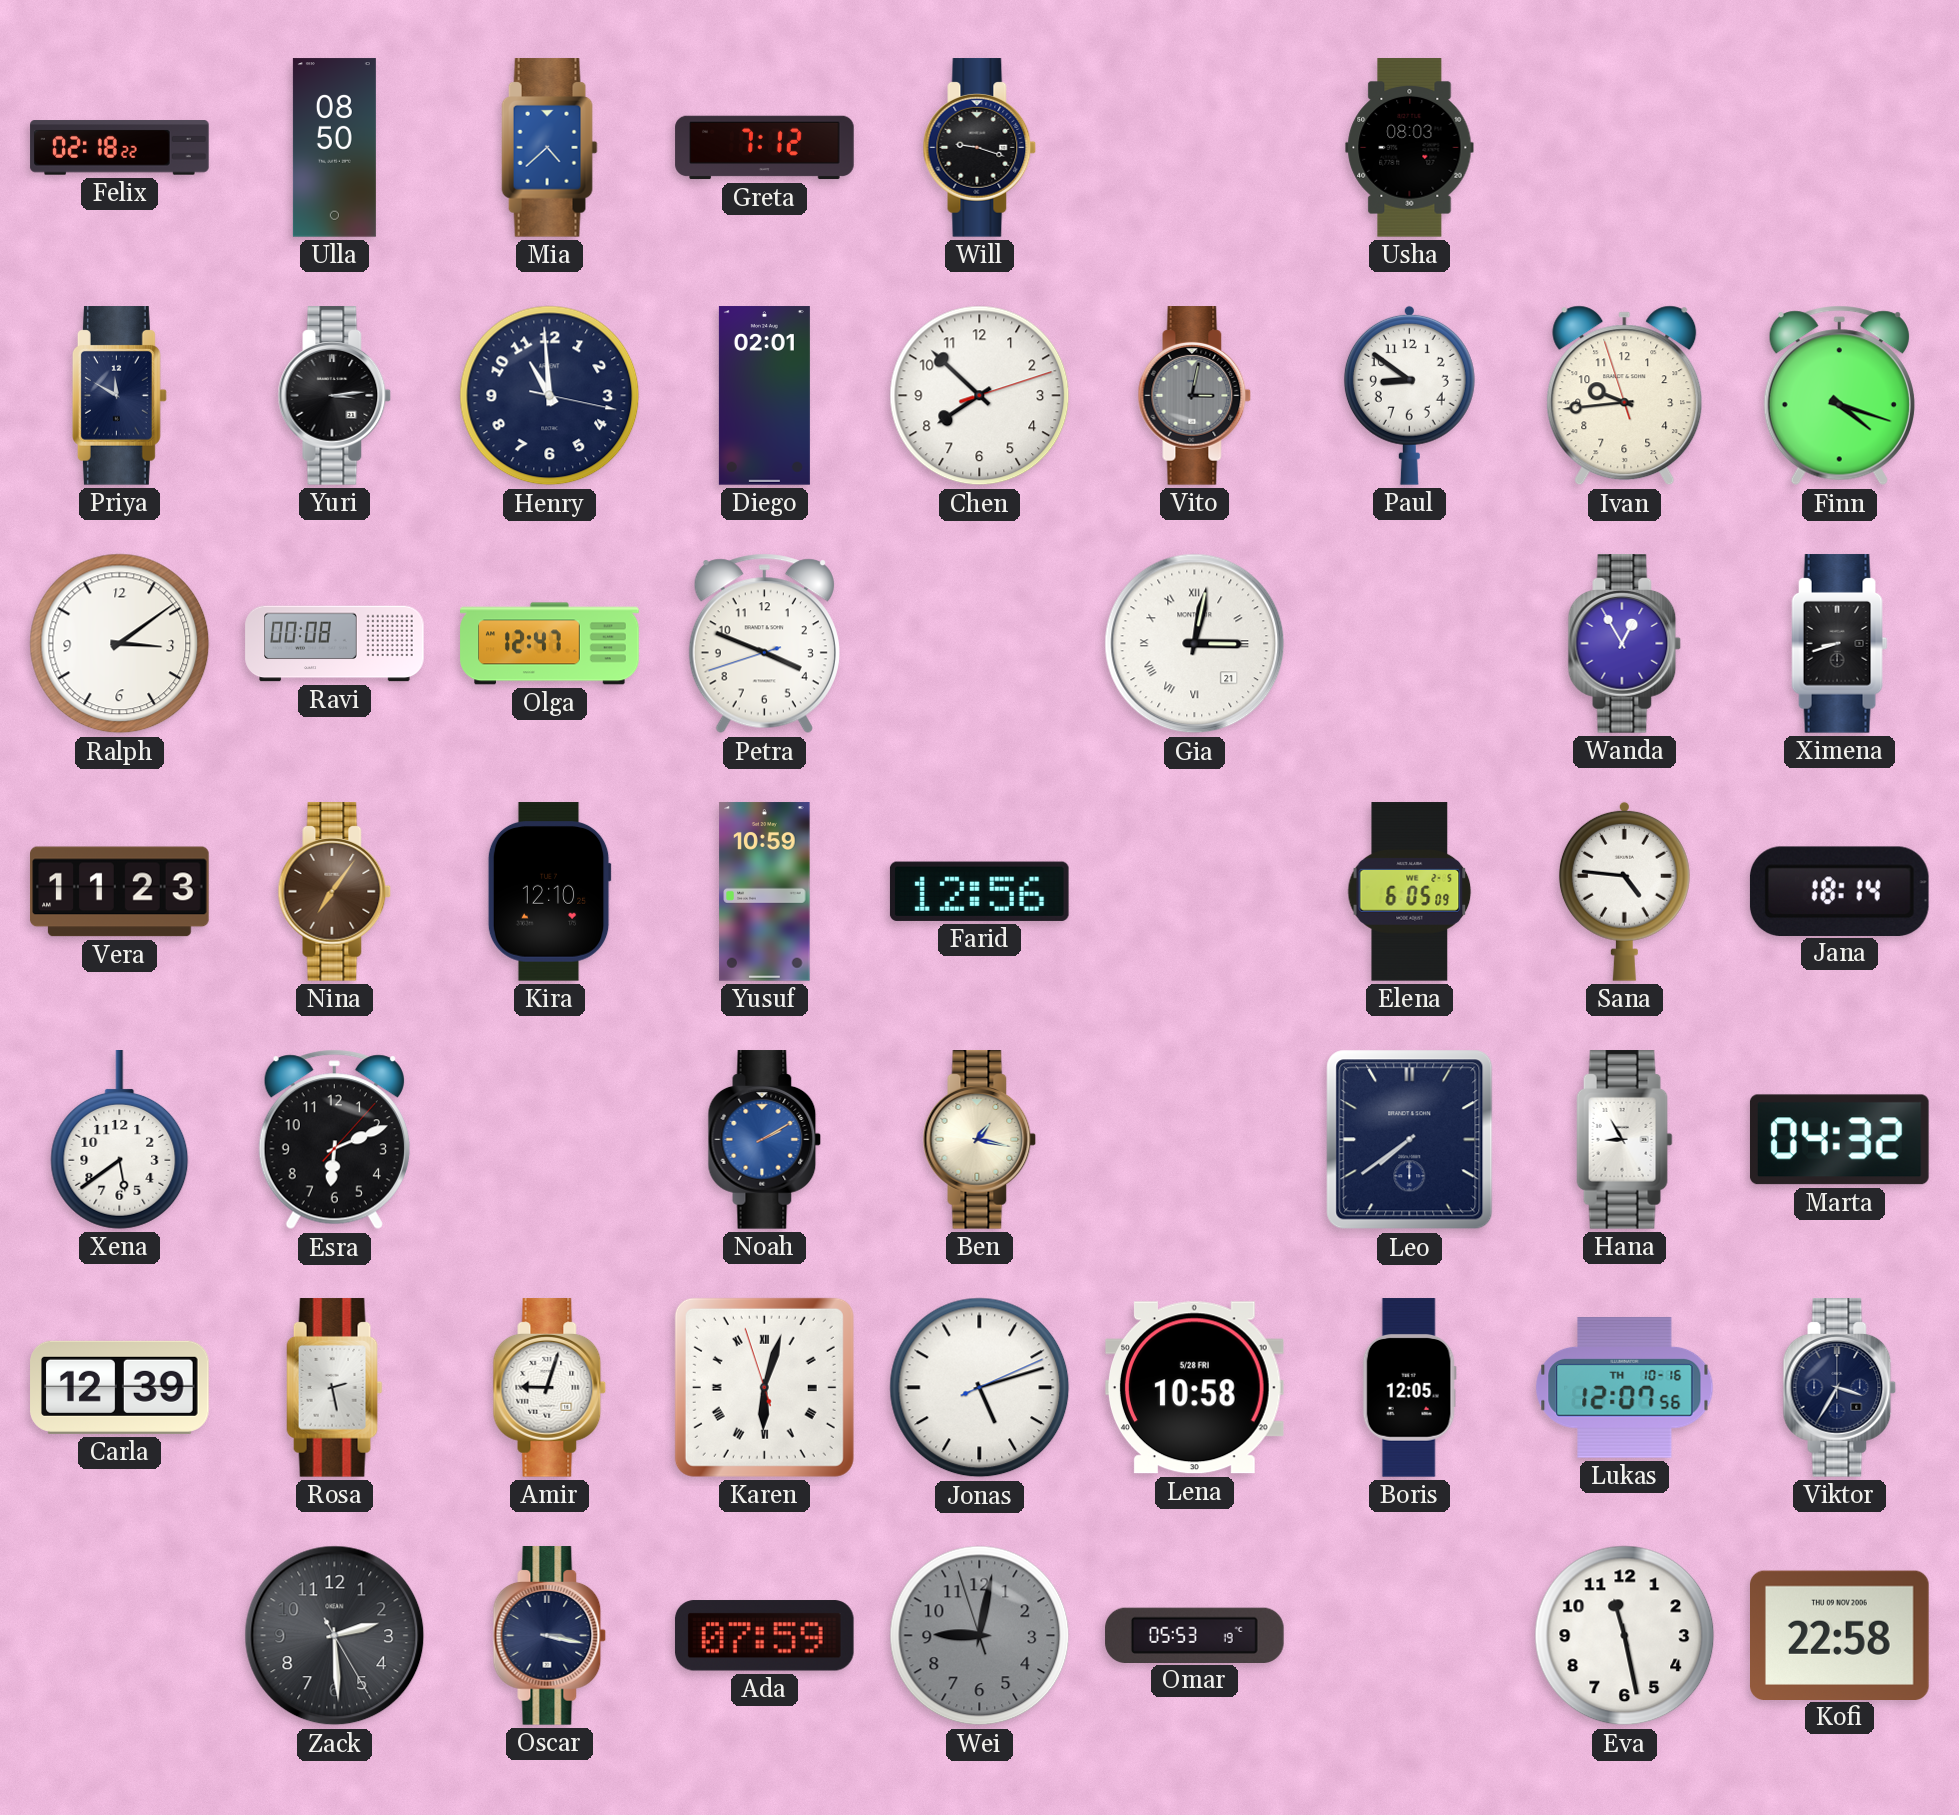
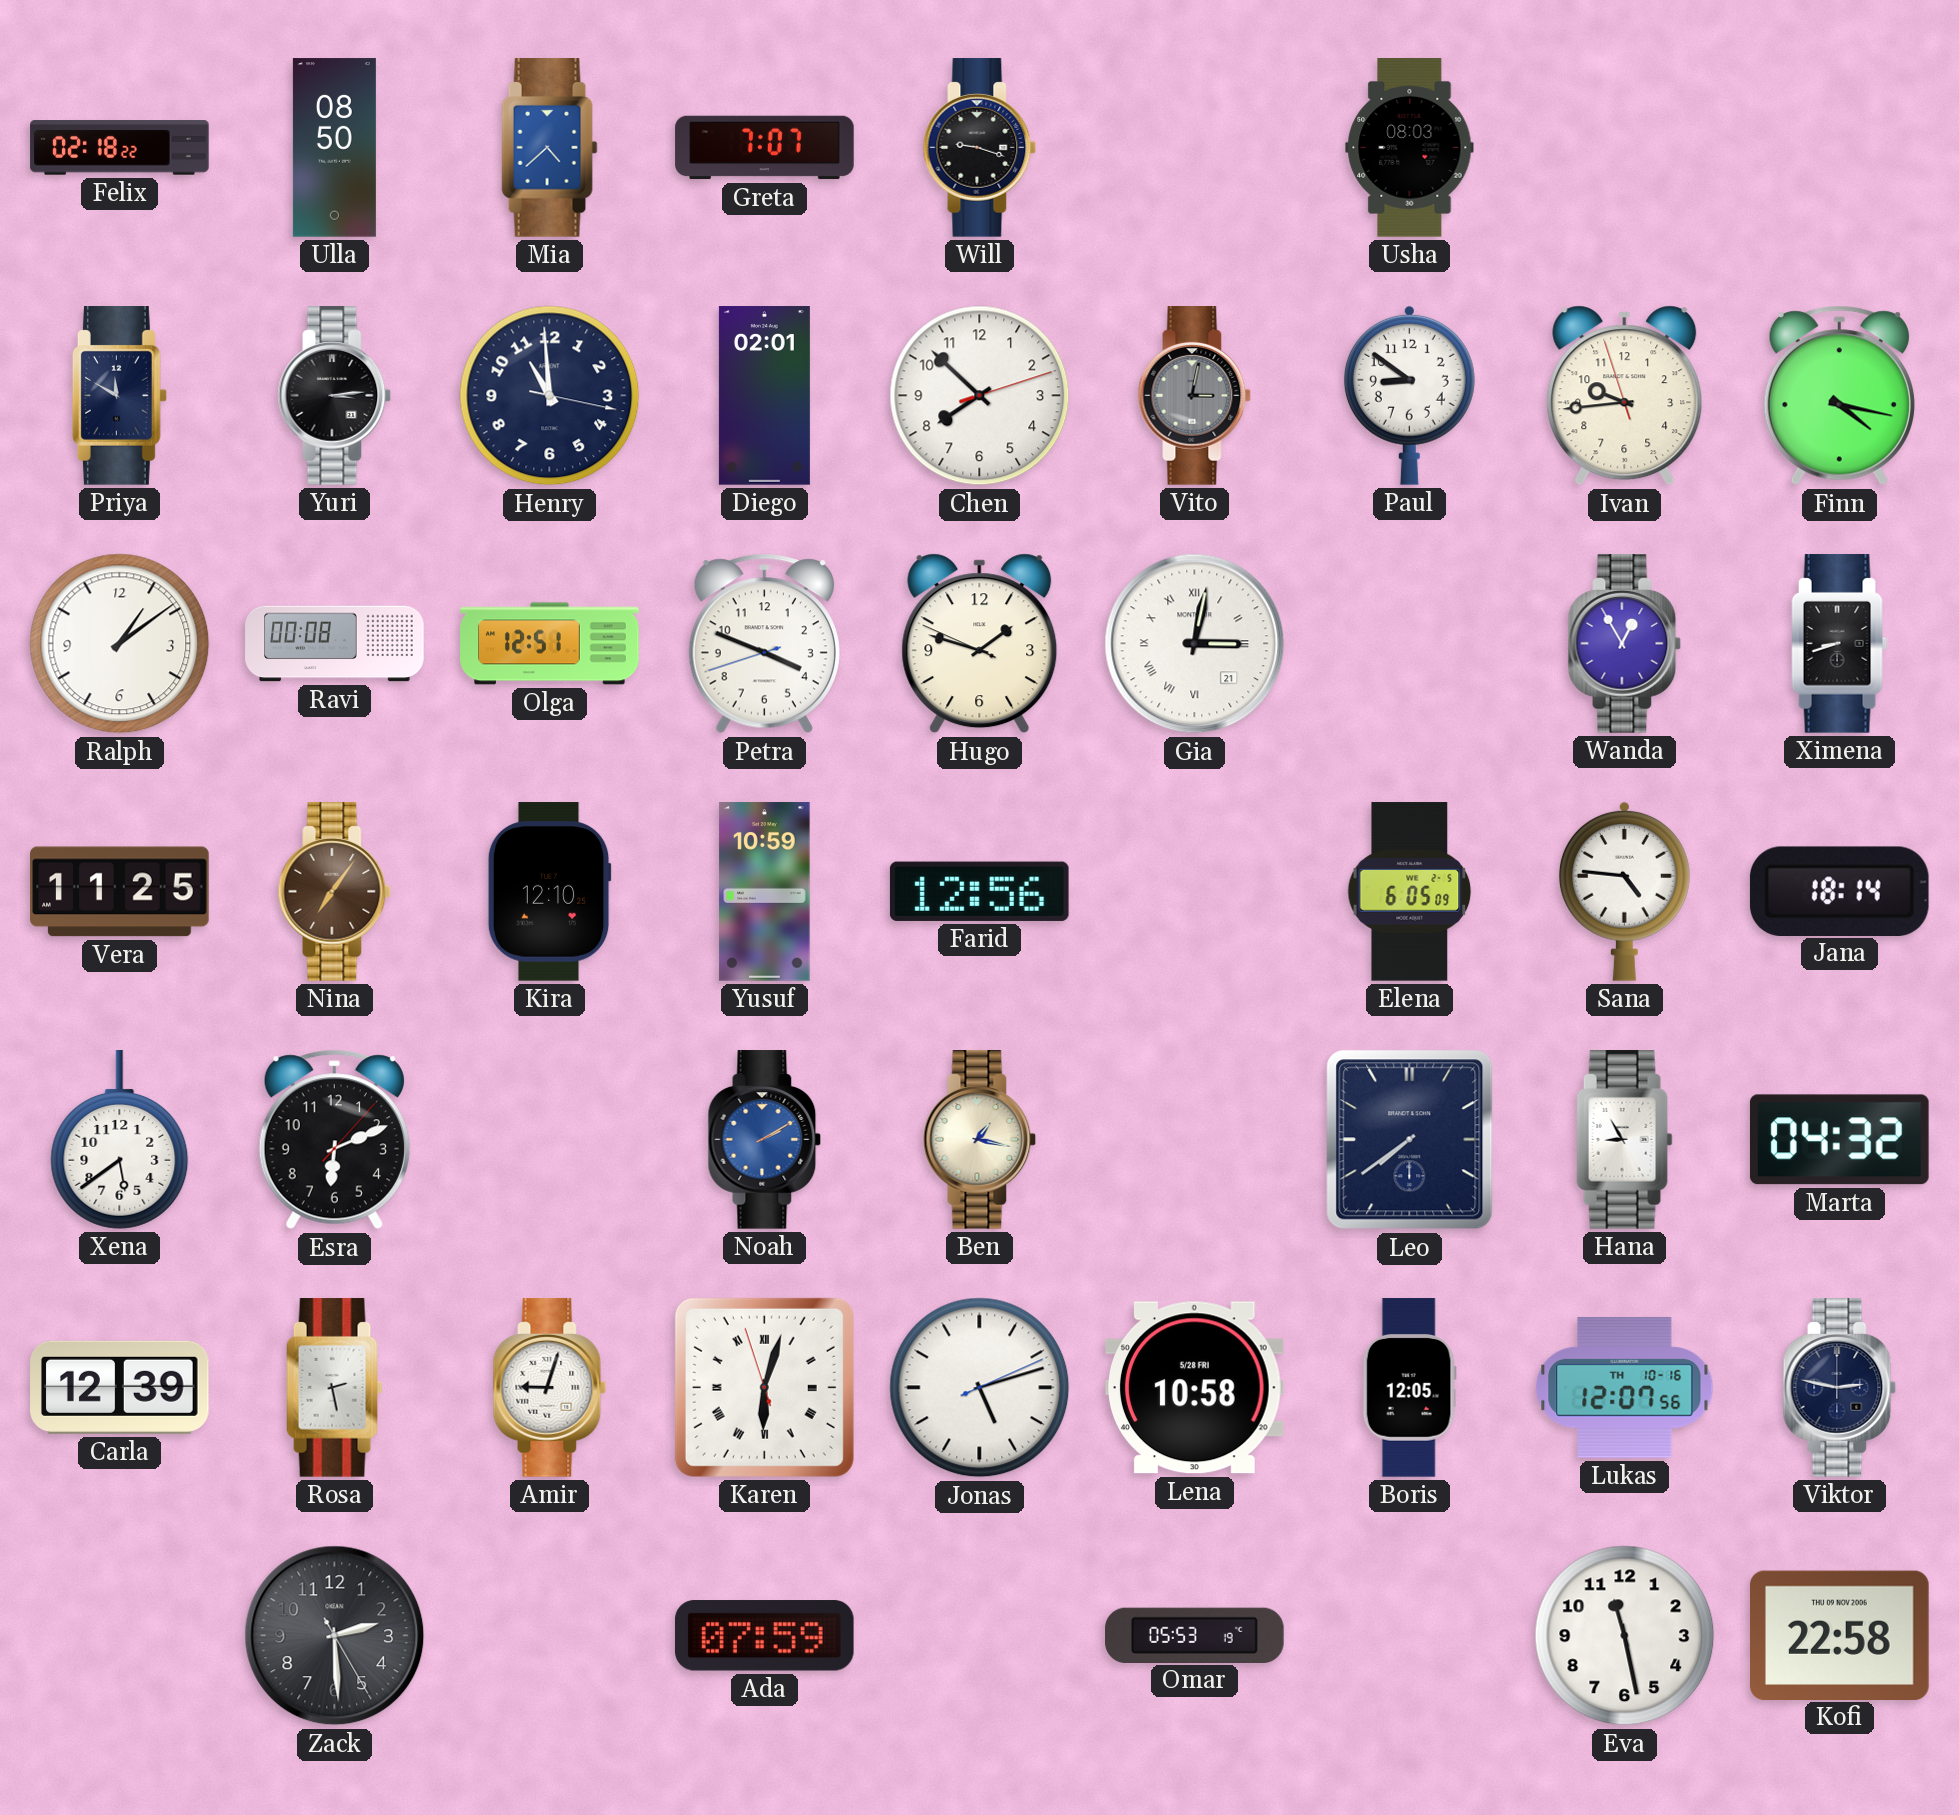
Greta: 7:12 -> 7:07
Finn: 4:18 -> 4:17
Ralph: 3:09 -> 1:09
Olga: 12:47 -> 12:51
Hugo: none -> 1:47
Vera: 11:23 -> 11:25
Viktor: 3:35 -> 2:47
Oscar: 3:17 -> none
Wei: 9:01 -> none
